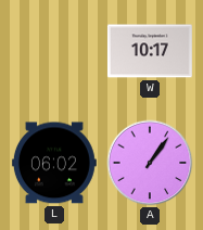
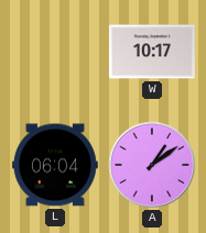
L: 06:02 -> 06:04
A: 1:06 -> 1:09
